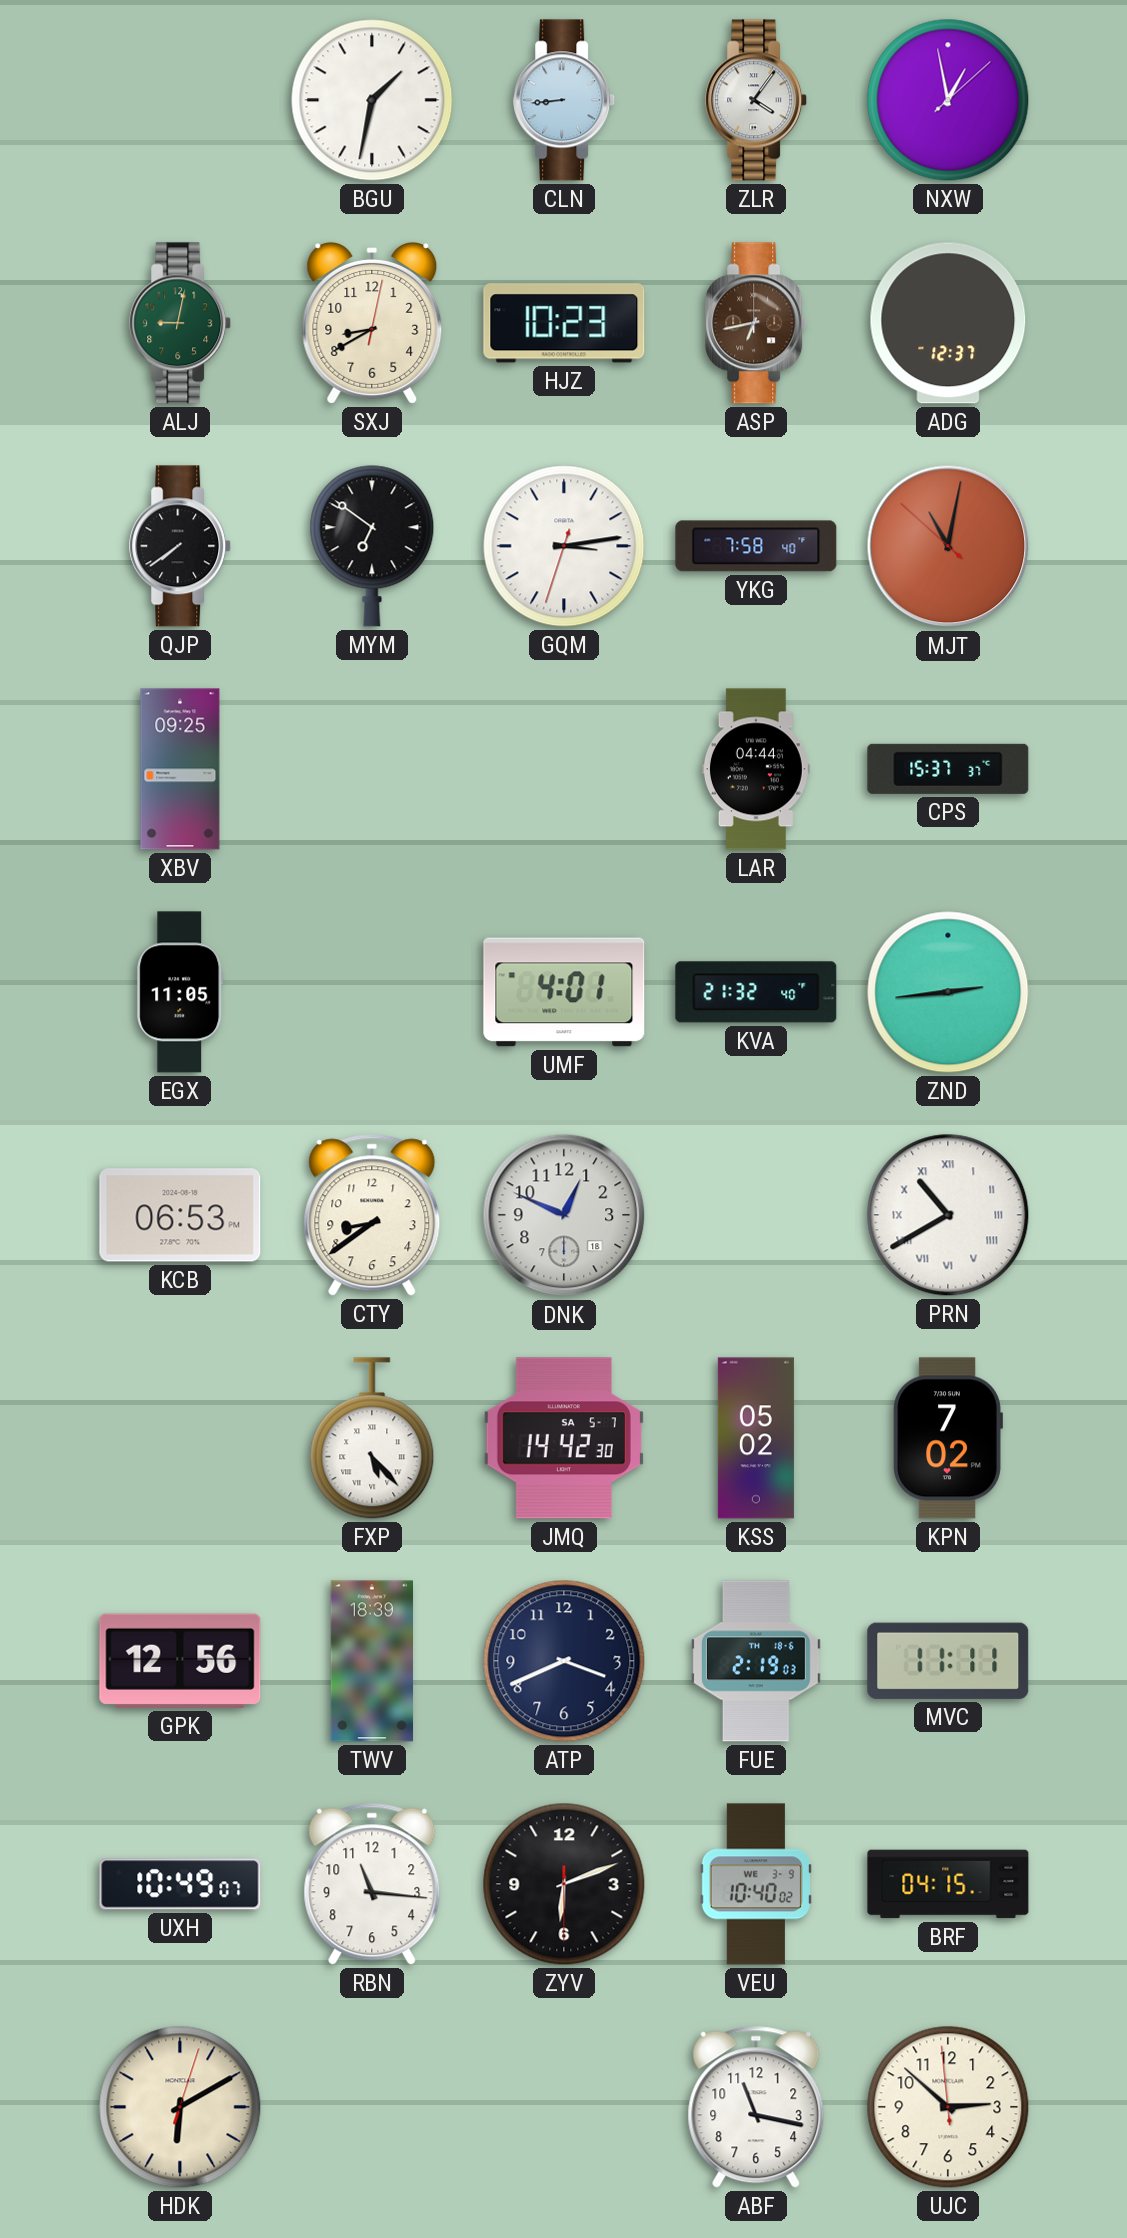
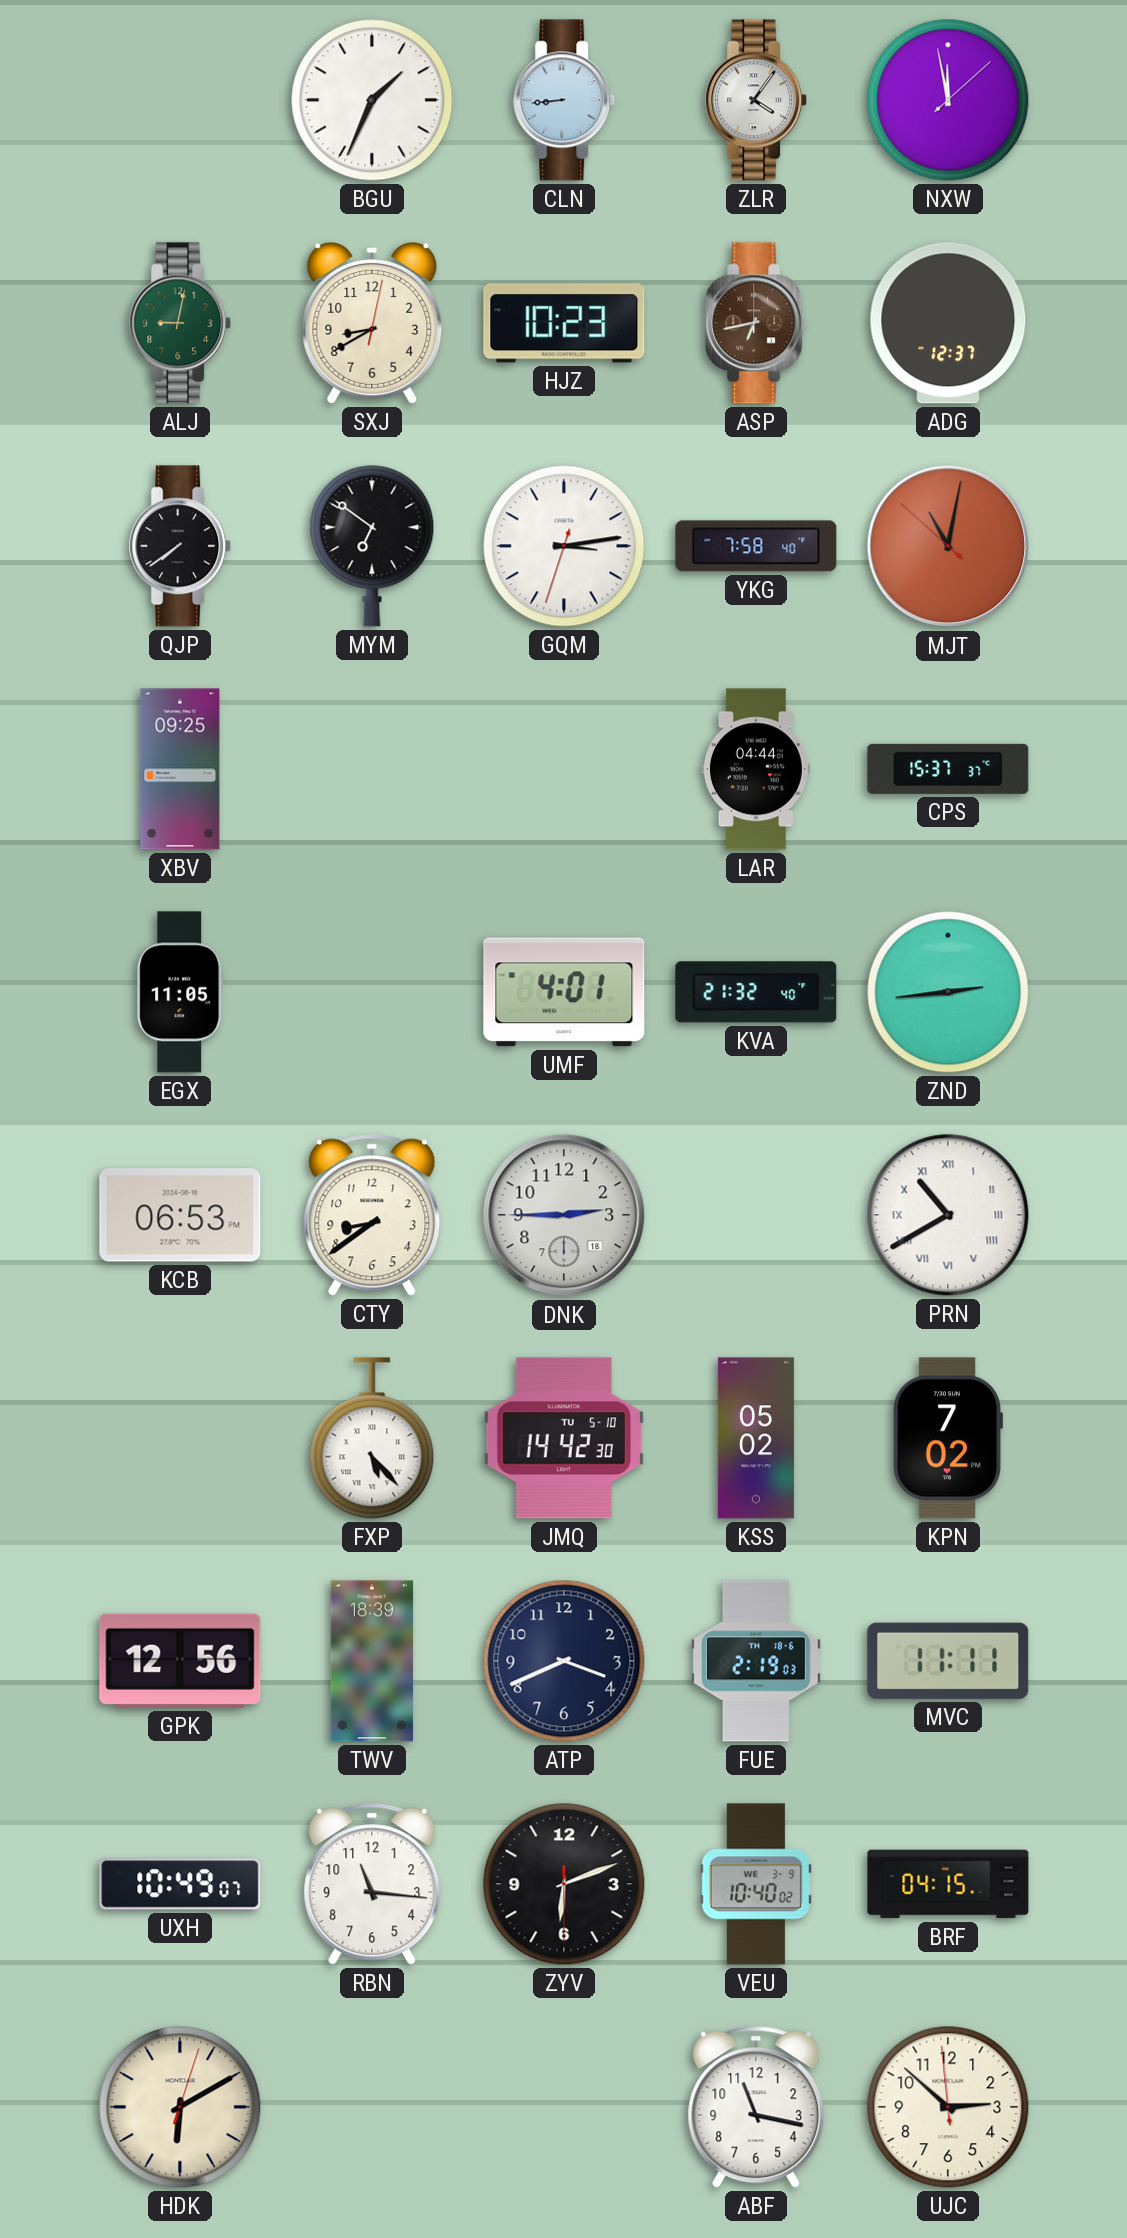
BGU: 1:32 -> 1:34
NXW: 12:58 -> 11:58
DNK: 12:49 -> 2:45
JMQ date: SA 5-7 -> TU 5-10
